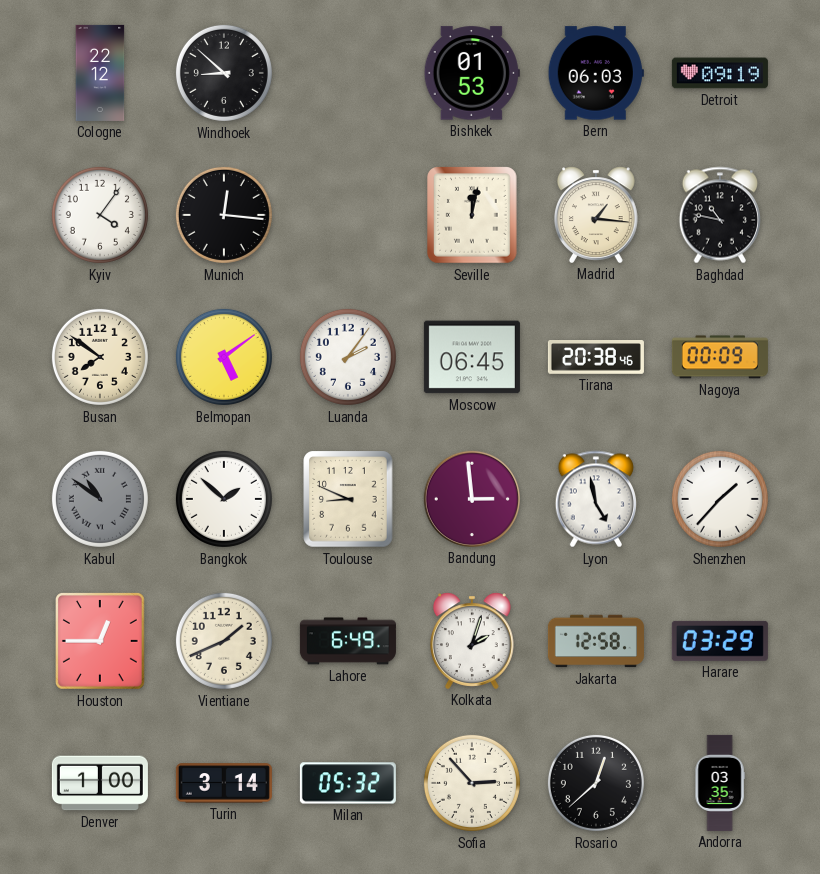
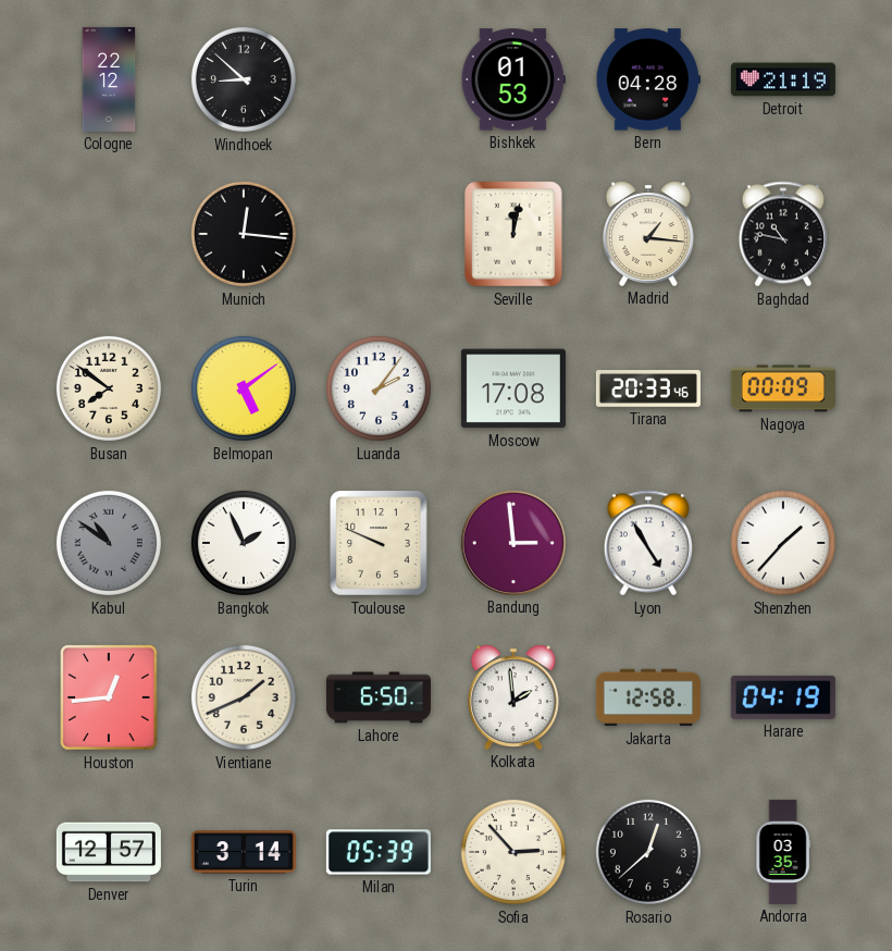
Bern: 06:03 -> 04:28
Detroit: 09:19 -> 21:19
Kyiv: 4:06 -> none
Moscow: 06:45 -> 17:08
Tirana: 20:38 -> 20:33
Bangkok: 1:52 -> 1:56
Toulouse: 8:49 -> 9:49
Lyon: 4:58 -> 4:55
Houston: 12:45 -> 12:44
Lahore: 6:49 -> 6:50
Kolkata: 2:03 -> 1:59
Harare: 03:29 -> 04:19
Denver: 1:00 -> 12:57
Milan: 05:32 -> 05:39
